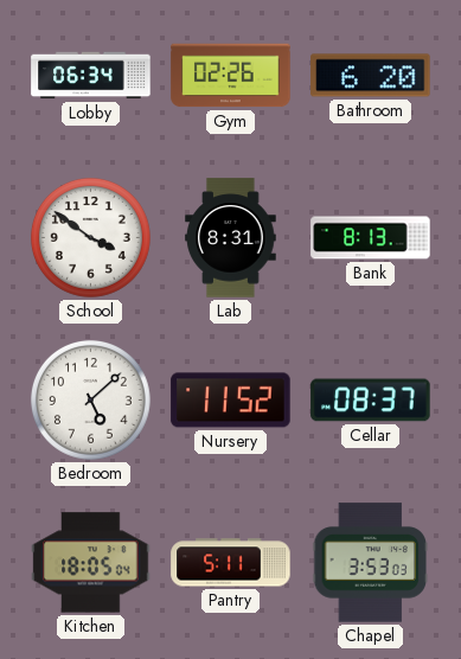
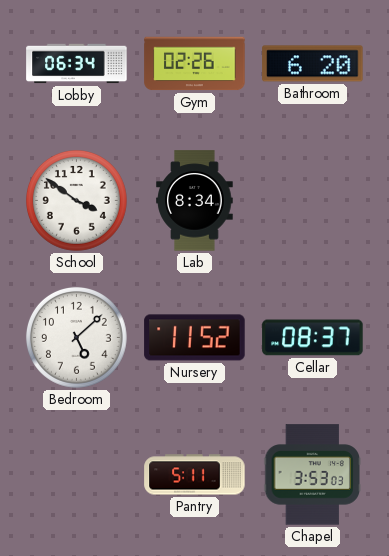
Lab: 8:31 -> 8:34
Bank: 8:13 -> none
Kitchen: 18:05 -> none
